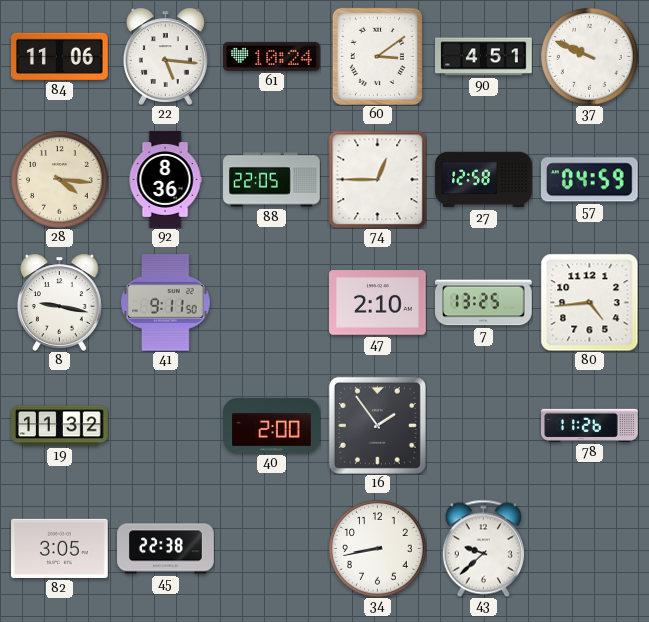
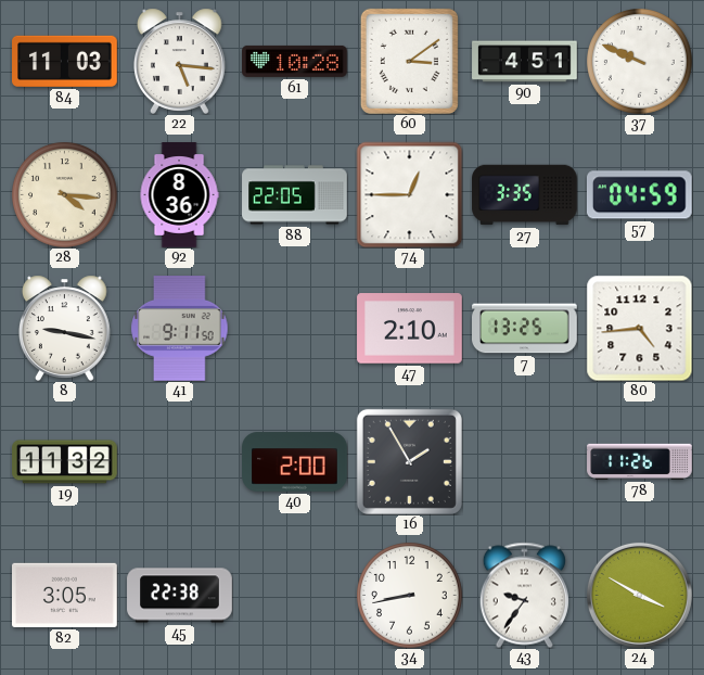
84: 11:06 -> 11:03
61: 10:24 -> 10:28
27: 12:58 -> 3:35
16: 1:54 -> 1:55
43: 9:38 -> 9:36
24: none -> 3:50
